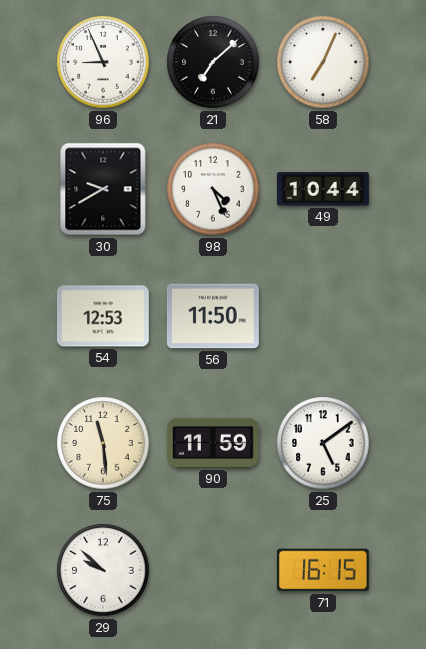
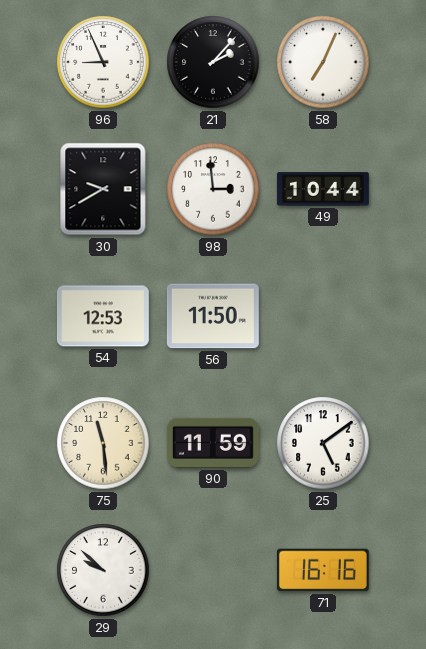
21: 7:08 -> 2:07
98: 4:26 -> 2:59
71: 16:15 -> 16:16
